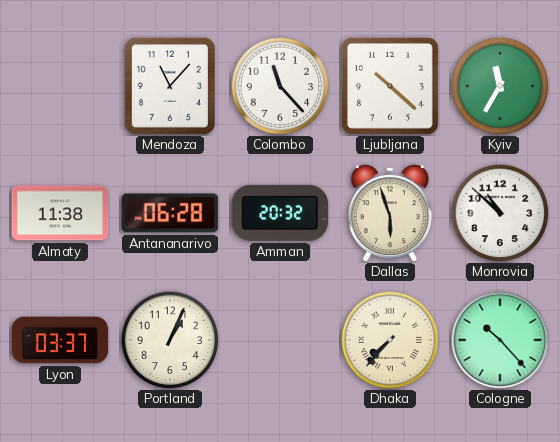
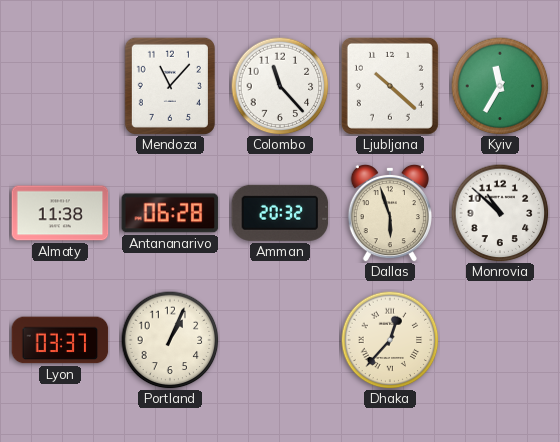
Dhaka: 7:37 -> 12:37
Cologne: 10:23 -> none
